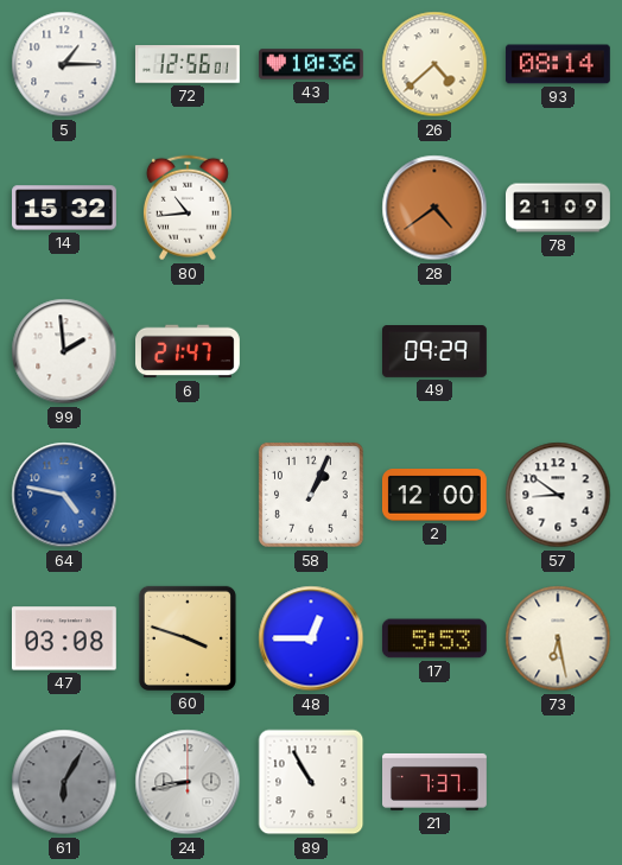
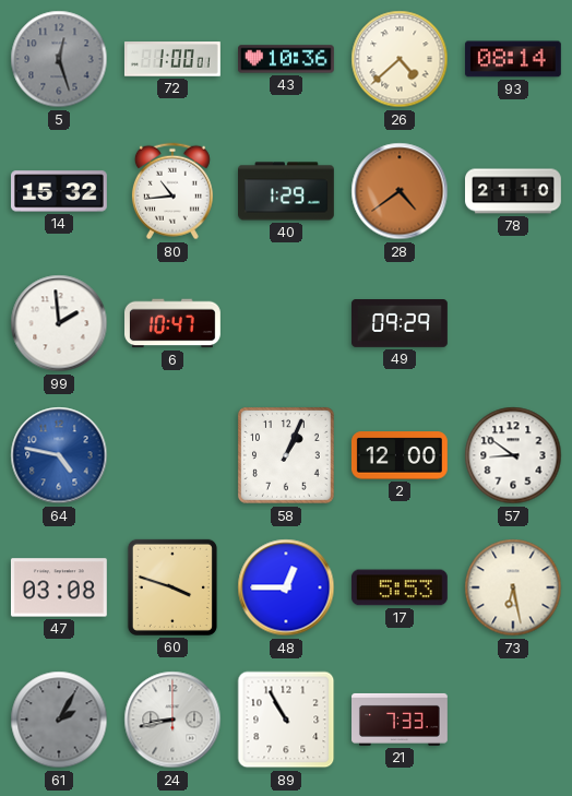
5: 1:15 -> 12:27
5 dial: white -> grey
72: 12:56 -> 1:00
40: none -> 1:29
78: 21:09 -> 21:10
6: 21:47 -> 10:47
61: 6:05 -> 2:05
21: 7:37 -> 7:33
